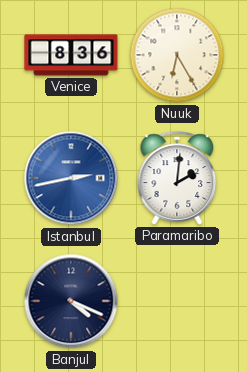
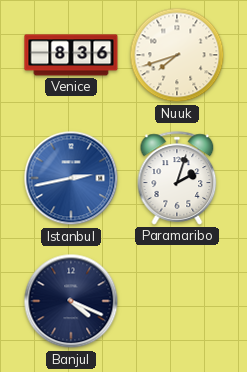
Nuuk: 6:25 -> 7:42
Paramaribo: 2:01 -> 2:03
